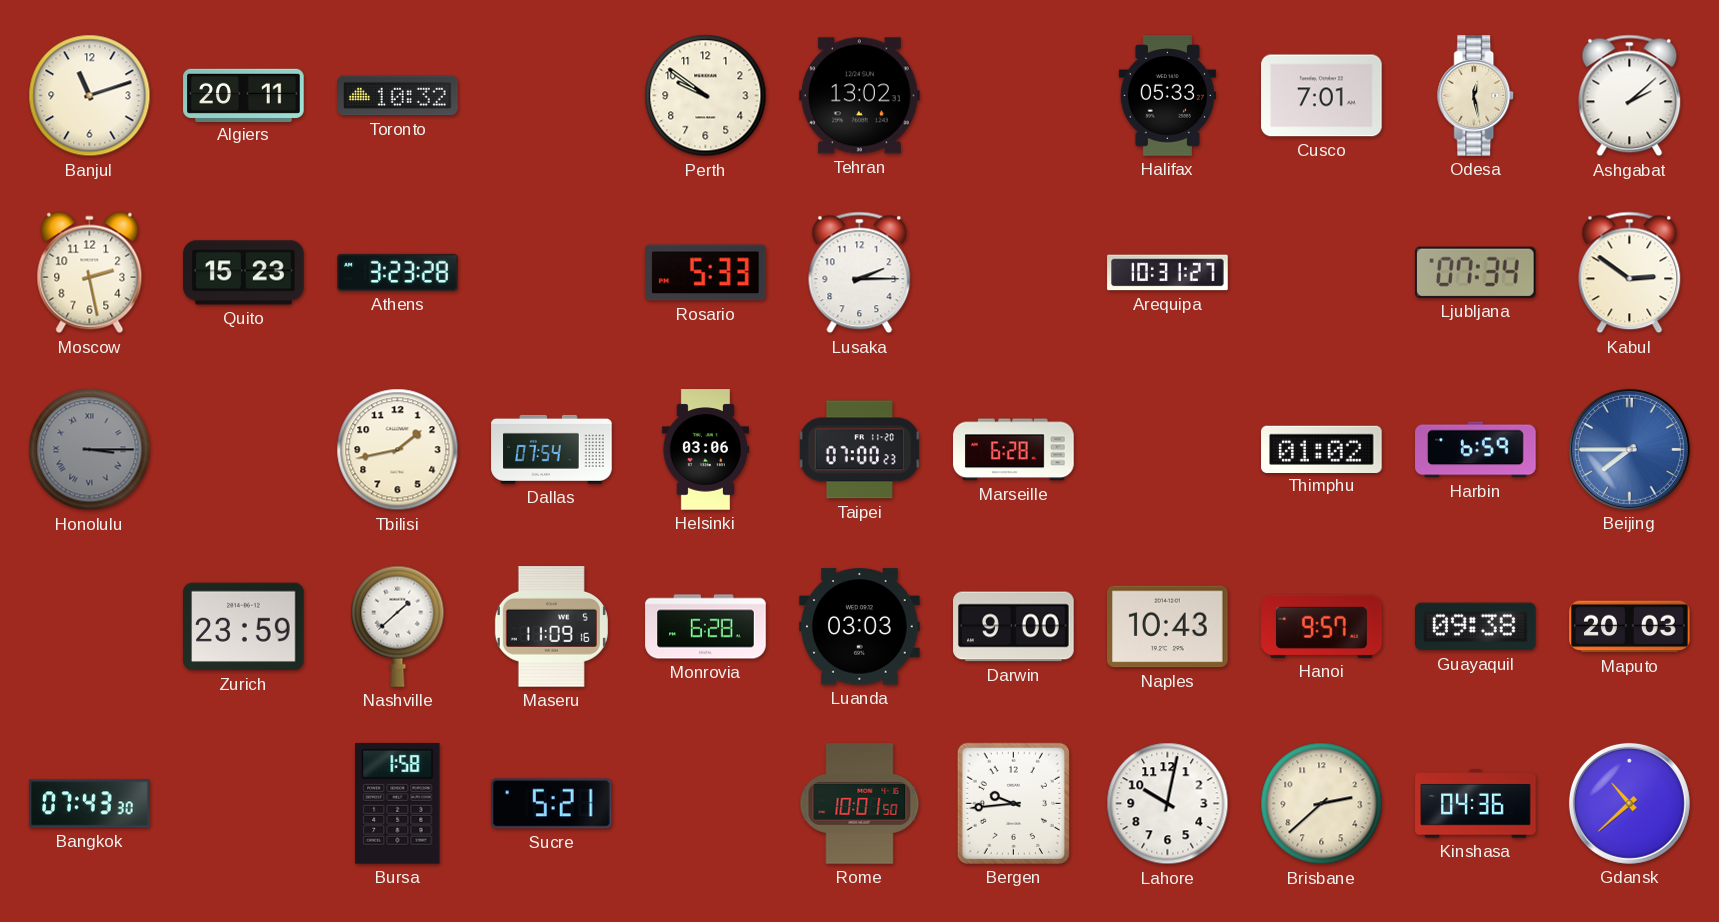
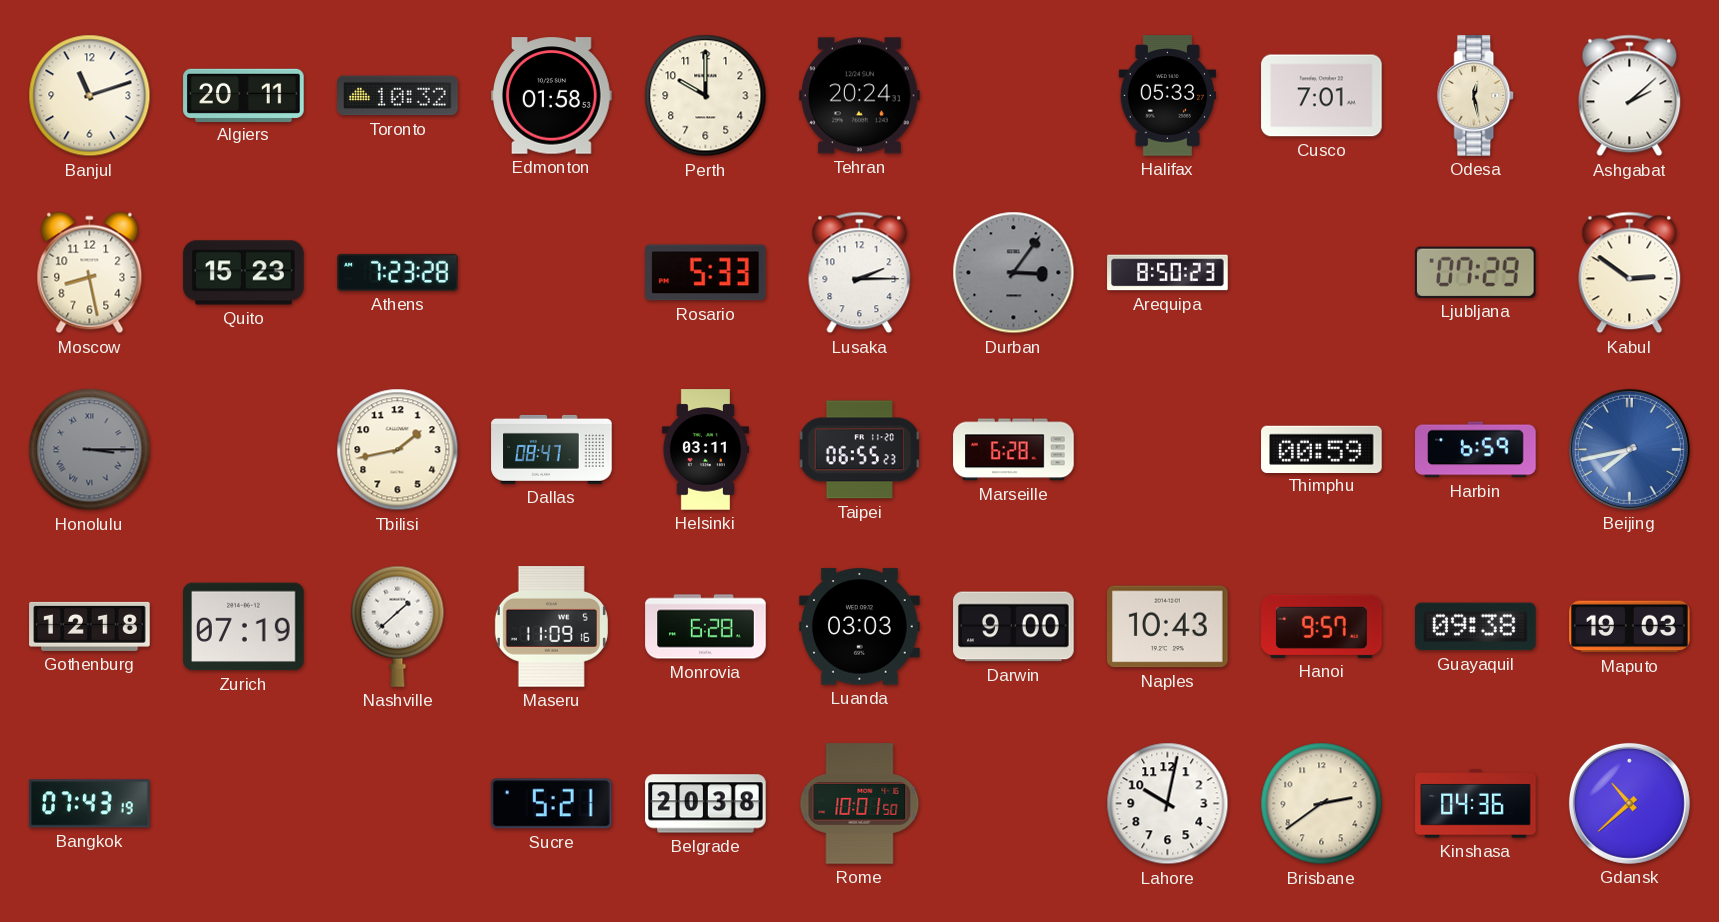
Edmonton: none -> 01:58
Perth: 9:51 -> 10:00
Tehran: 13:02 -> 20:24
Moscow: 2:28 -> 8:28
Athens: 3:23 -> 7:23
Durban: none -> 3:06
Arequipa: 10:31 -> 8:50
Ljubljana: 07:34 -> 07:29
Dallas: 07:54 -> 08:47
Helsinki: 03:06 -> 03:11
Taipei: 07:00 -> 06:55
Thimphu: 01:02 -> 00:59
Beijing: 7:45 -> 7:43
Gothenburg: none -> 12:18
Zurich: 23:59 -> 07:19
Maputo: 20:03 -> 19:03
Bangkok: 07:43:30 -> 07:43:19
Bursa: 1:58 -> none
Belgrade: none -> 20:38
Bergen: 9:44 -> none
Brisbane: 2:38 -> 2:39
